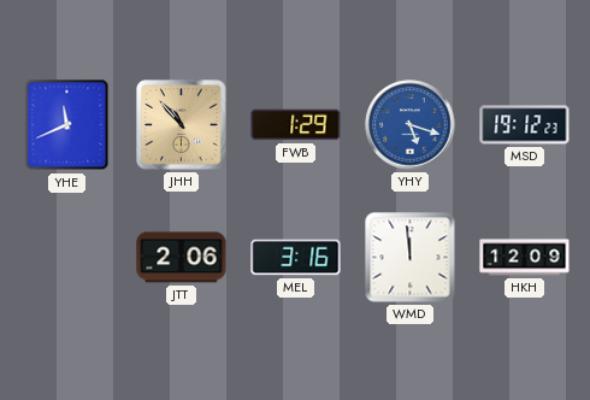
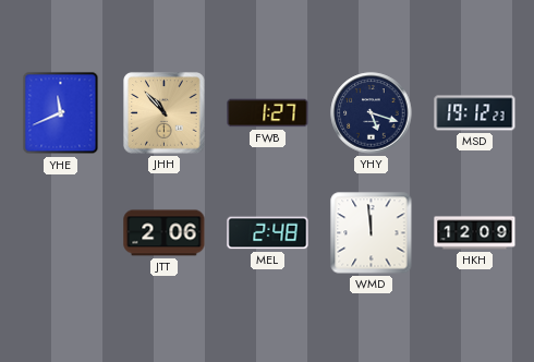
FWB: 1:29 -> 1:27
YHY dial: blue -> navy
MEL: 3:16 -> 2:48
